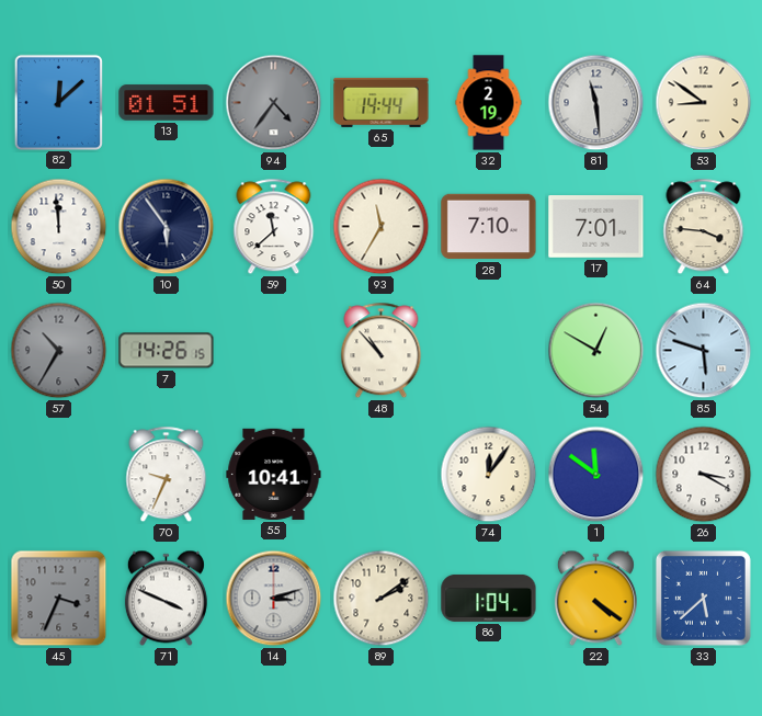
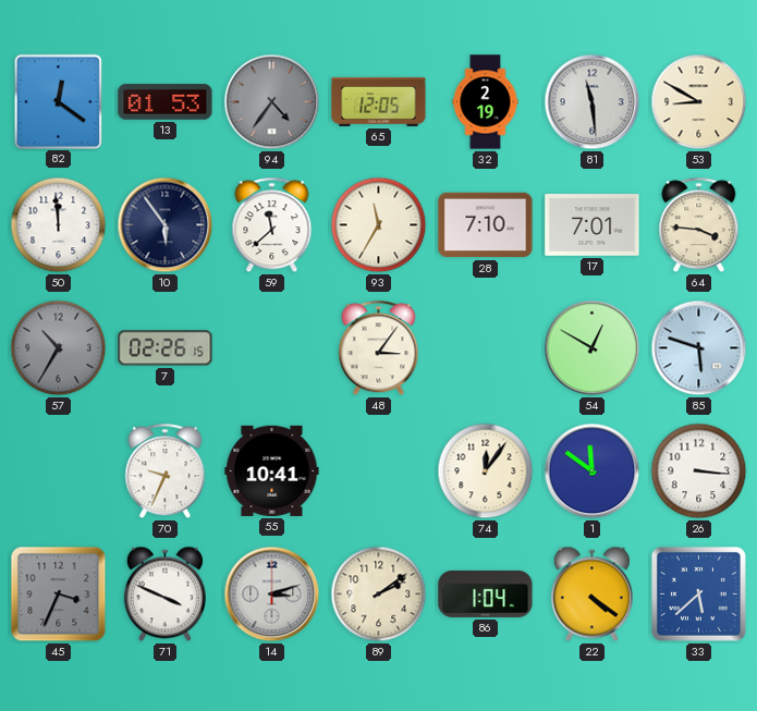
82: 12:08 -> 12:21
13: 01:51 -> 01:53
65: 14:44 -> 12:05
53: 8:51 -> 8:50
7: 14:26 -> 02:26
48: 10:53 -> 3:06
26: 3:20 -> 3:16
